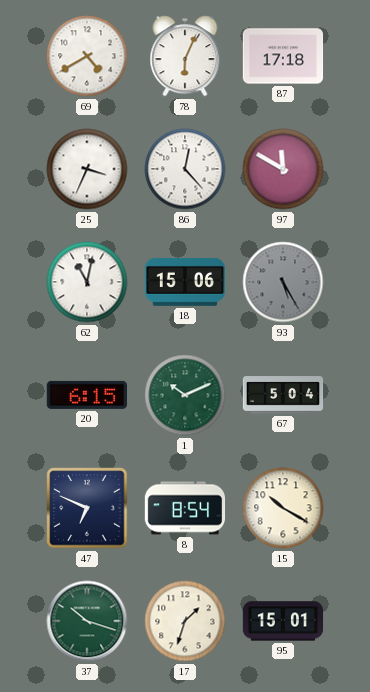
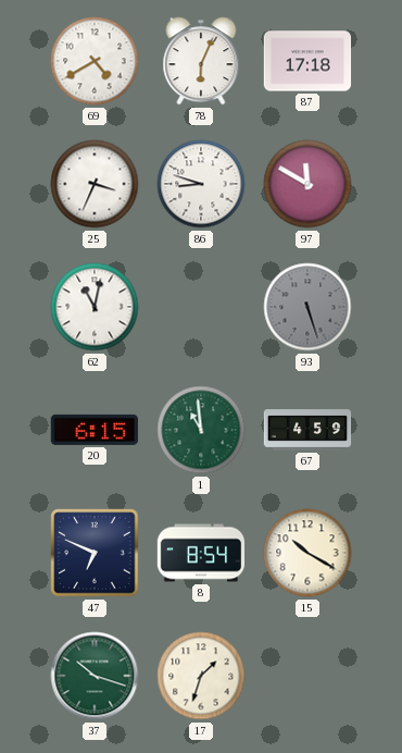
86: 12:23 -> 8:48
18: 15:06 -> none
93: 5:25 -> 5:27
1: 10:11 -> 10:59
67: 5:04 -> 4:59
95: 15:01 -> none
